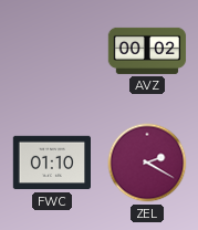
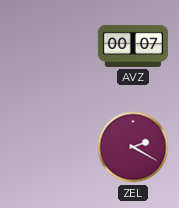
AVZ: 00:02 -> 00:07
FWC: 01:10 -> none
